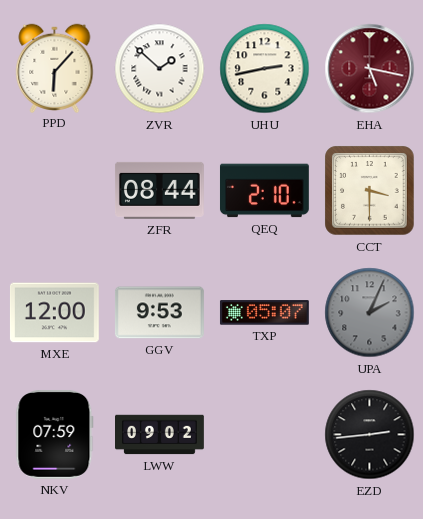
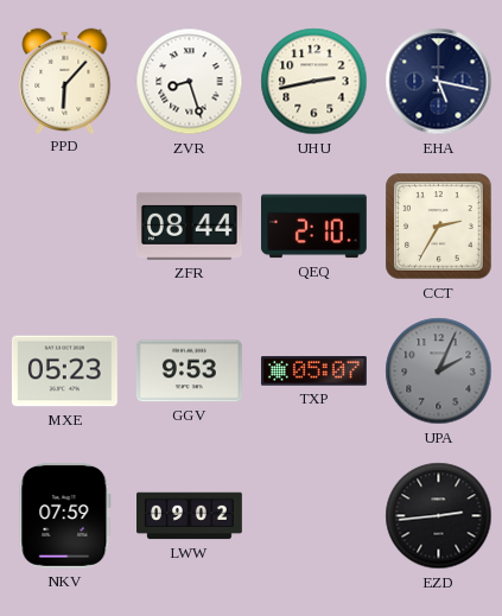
ZVR: 1:52 -> 8:27
EHA dial: burgundy -> navy
CCT: 3:30 -> 2:35
MXE: 12:00 -> 05:23
